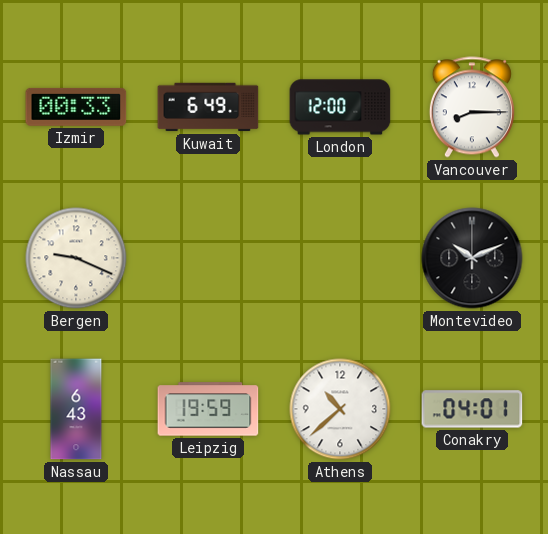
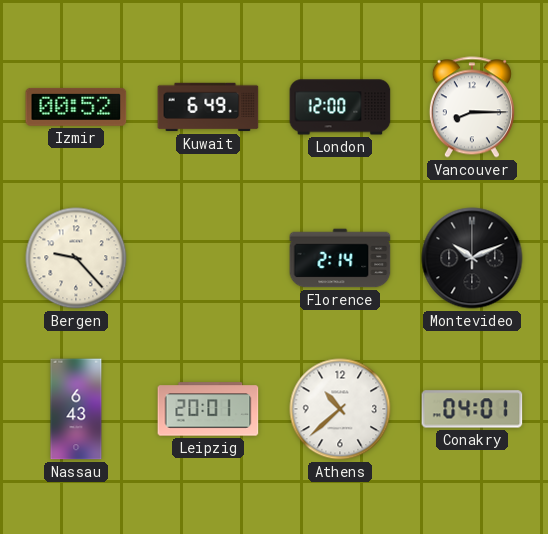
Izmir: 00:33 -> 00:52
Bergen: 9:19 -> 9:23
Florence: none -> 2:14
Leipzig: 19:59 -> 20:01
